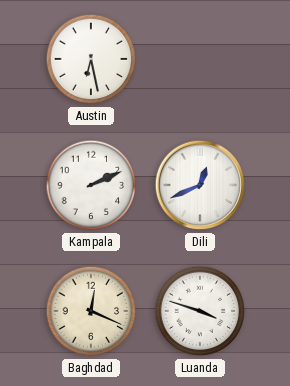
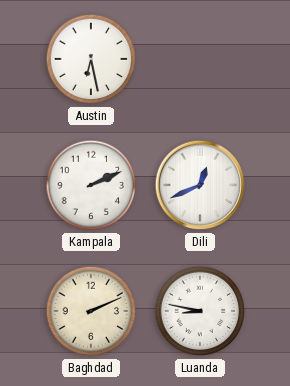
Baghdad: 12:19 -> 2:11
Luanda: 3:48 -> 8:47
